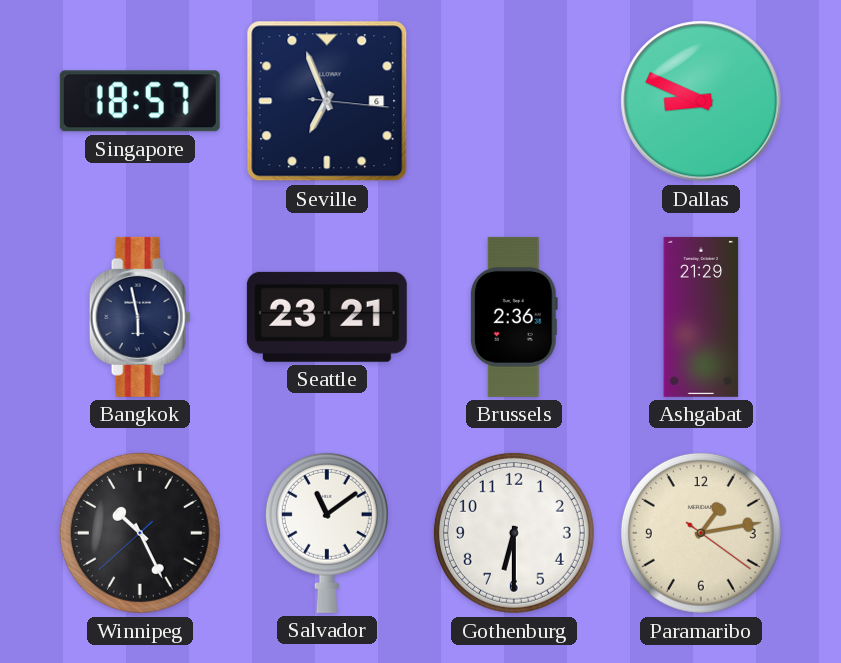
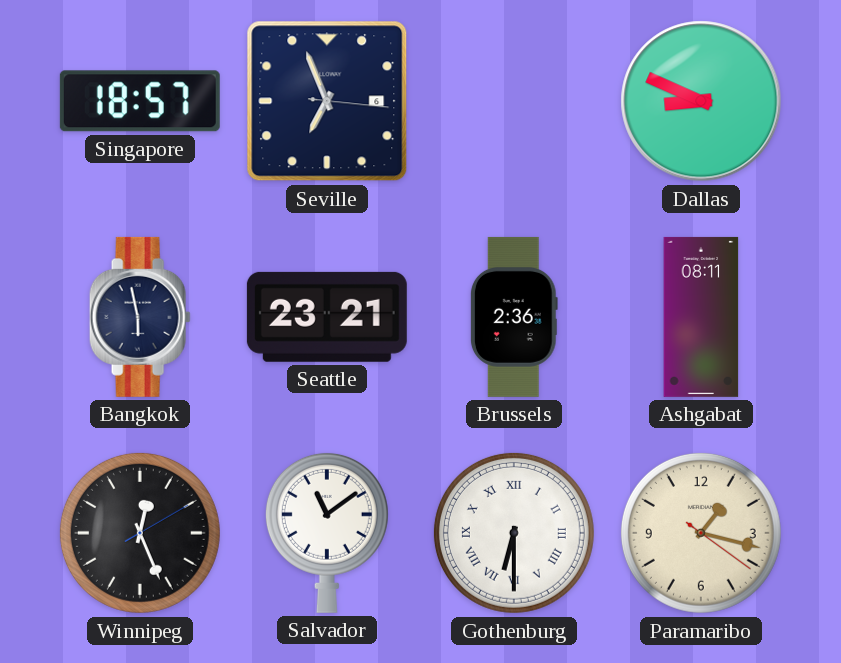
Ashgabat: 21:29 -> 08:11
Winnipeg: 10:25 -> 12:26
Gothenburg numerals: Arabic -> Roman
Paramaribo: 1:13 -> 1:17
